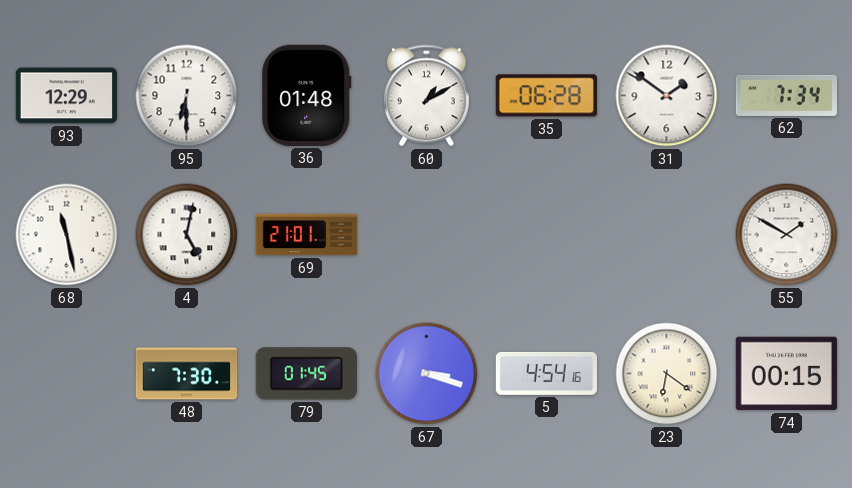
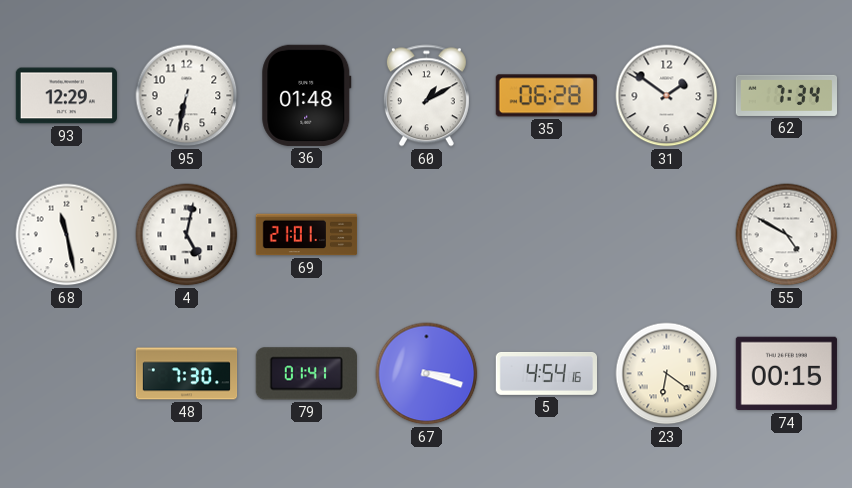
95: 6:30 -> 6:32
55: 1:50 -> 4:50
79: 01:45 -> 01:41
